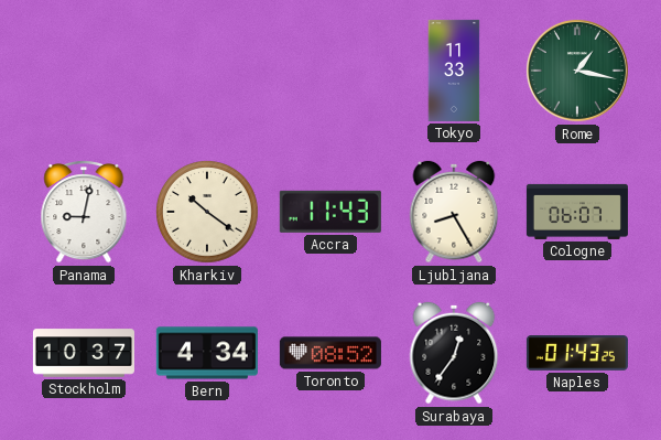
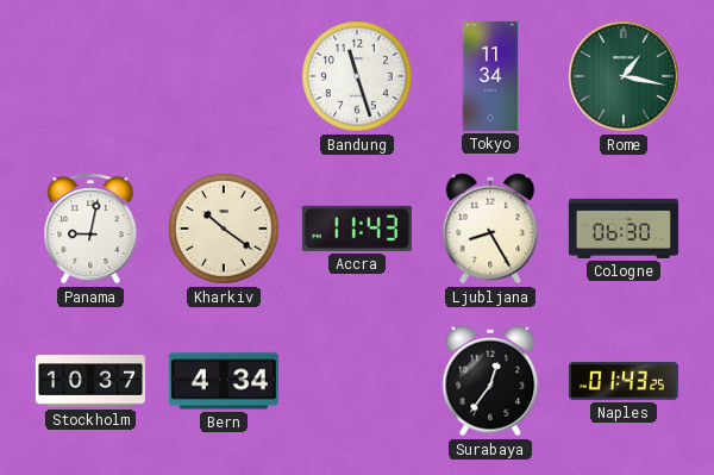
Bandung: none -> 11:27
Tokyo: 11:33 -> 11:34
Cologne: 06:07 -> 06:30
Toronto: 08:52 -> none
